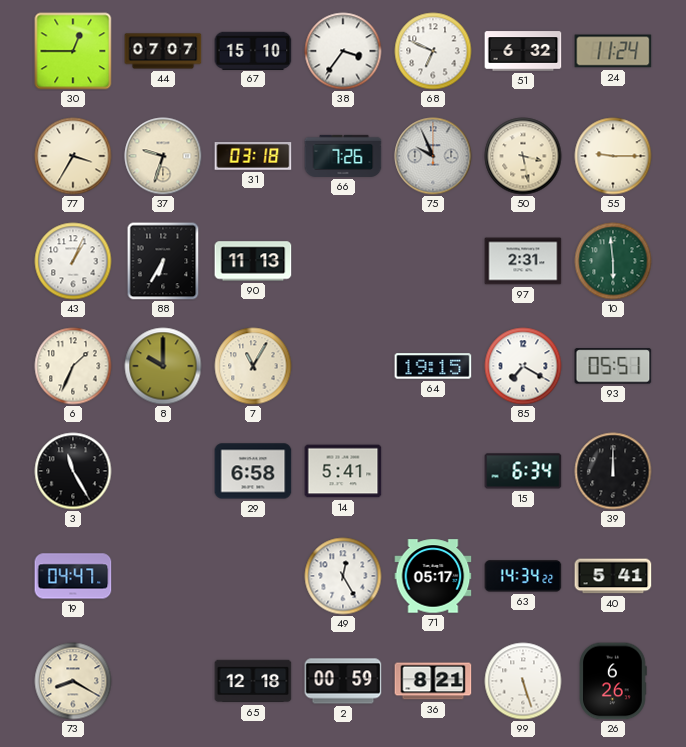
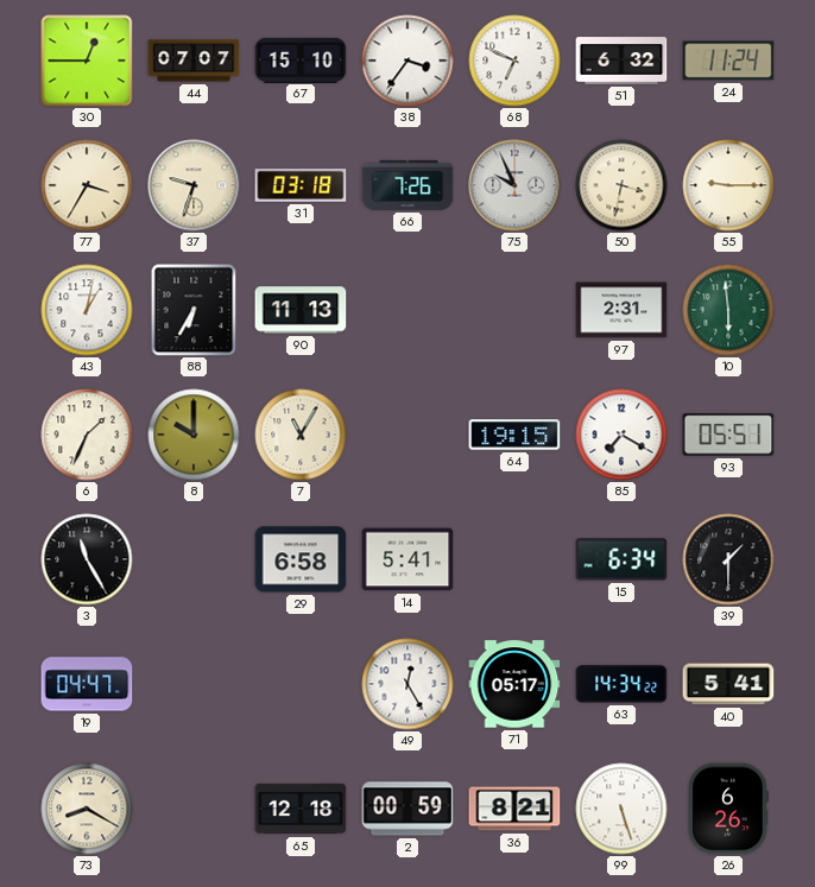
50: 3:28 -> 3:32
43: 1:04 -> 1:02
39: 12:00 -> 1:30
